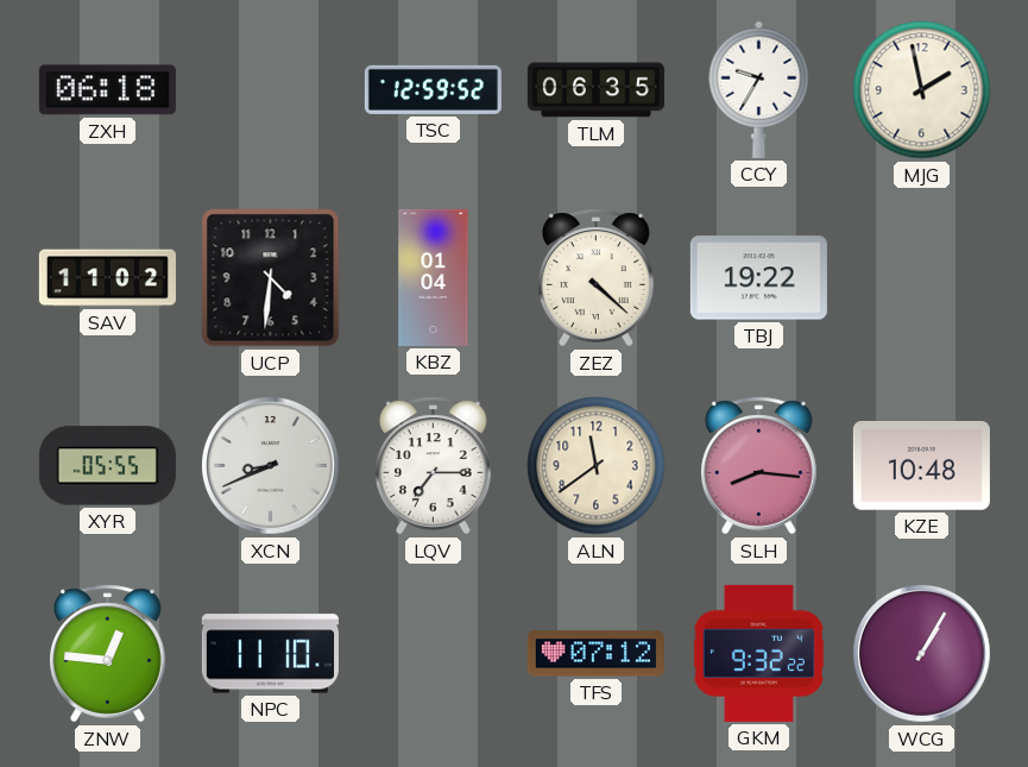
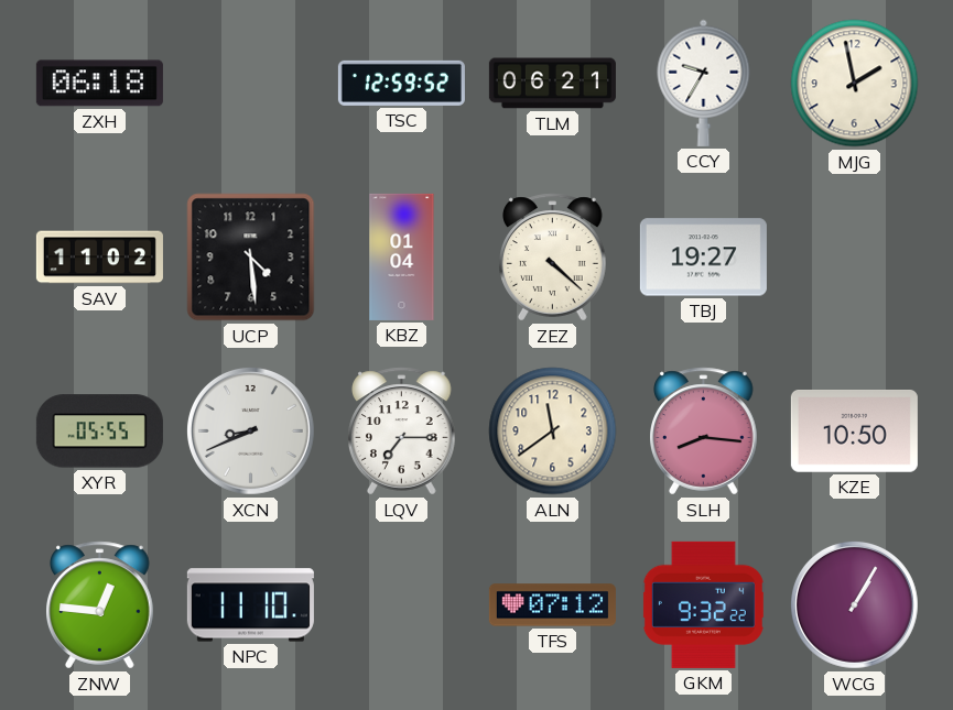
TLM: 06:35 -> 06:21
UCP: 4:31 -> 4:29
TBJ: 19:22 -> 19:27
KZE: 10:48 -> 10:50
